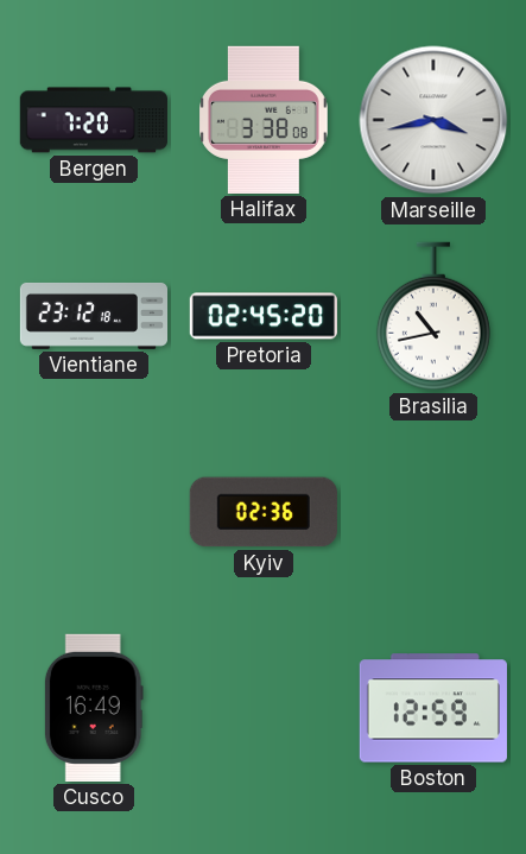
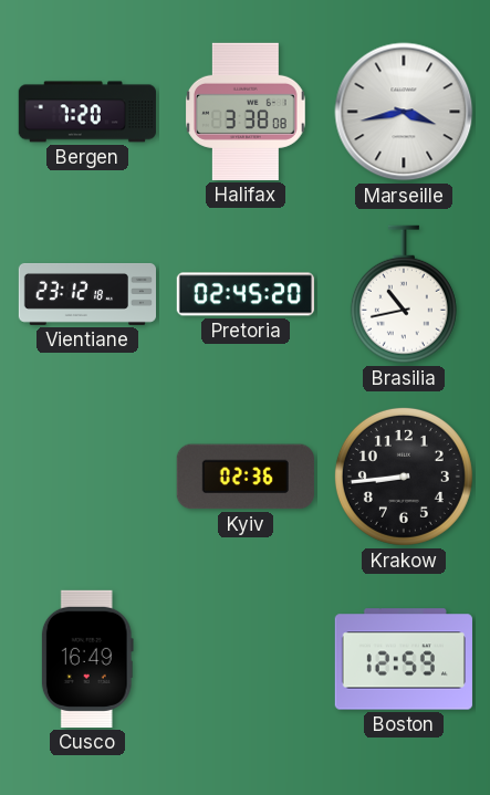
Krakow: none -> 8:44
